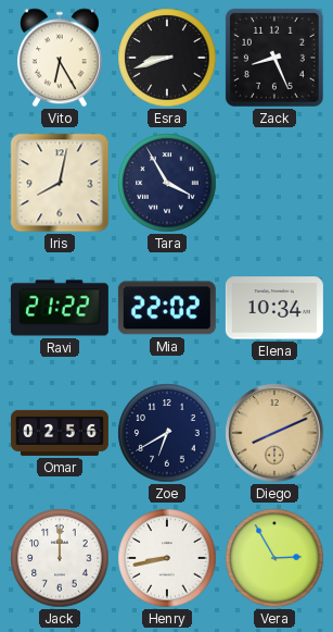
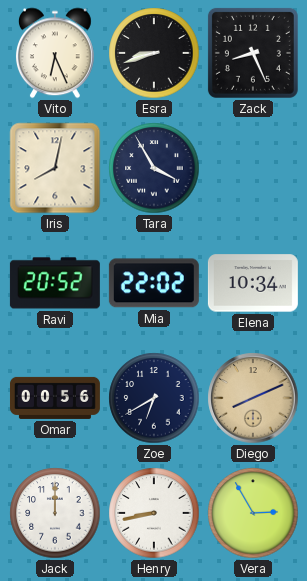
Vito: 6:25 -> 6:26
Ravi: 21:22 -> 20:52
Omar: 02:56 -> 00:56
